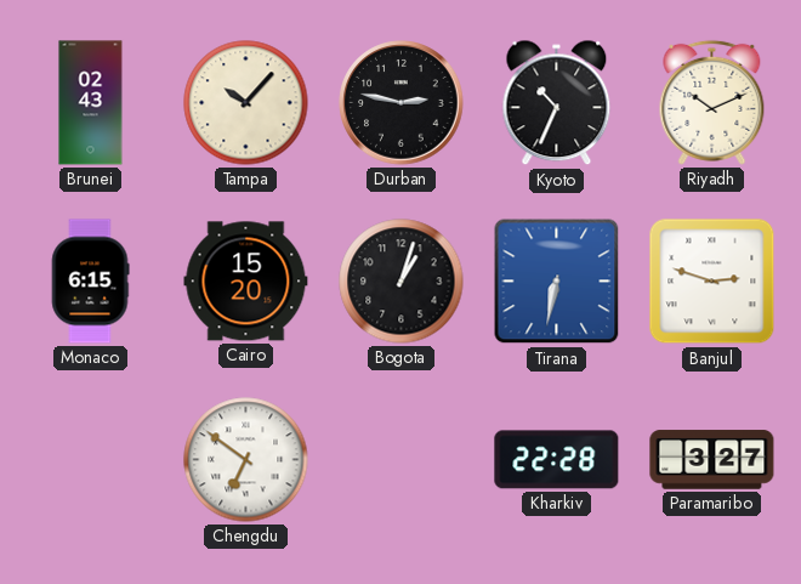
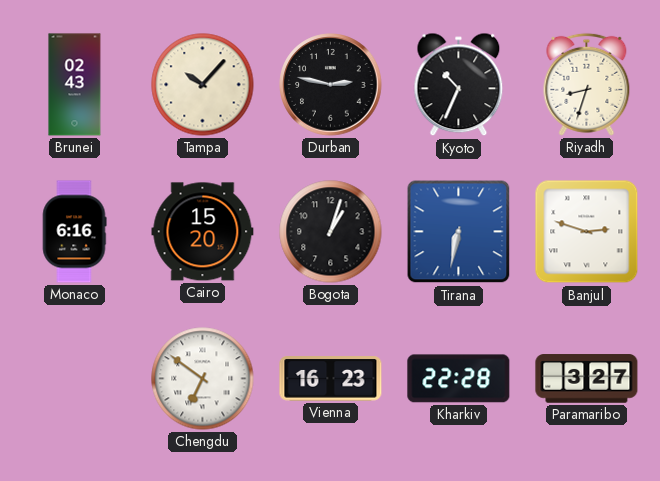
Riyadh: 10:11 -> 8:33
Monaco: 6:15 -> 6:16
Vienna: none -> 16:23
